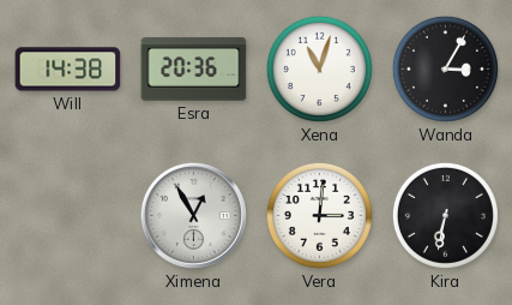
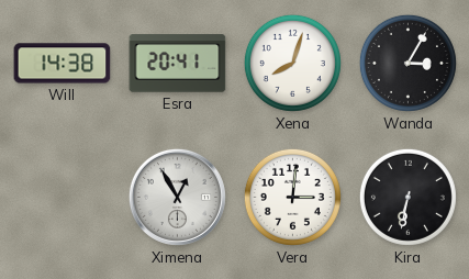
Esra: 20:36 -> 20:41
Xena: 11:03 -> 8:03
